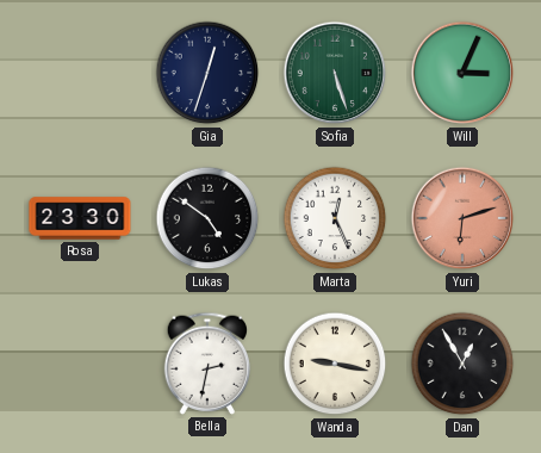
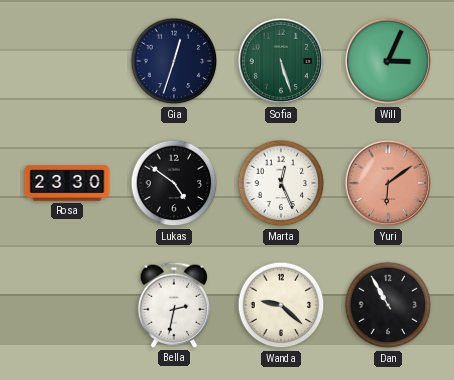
Yuri: 6:12 -> 6:09
Wanda: 9:17 -> 9:22
Dan: 12:55 -> 10:55
